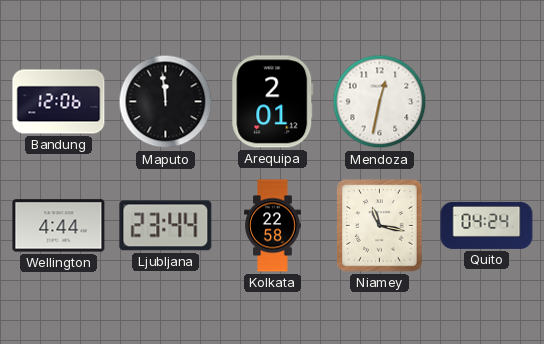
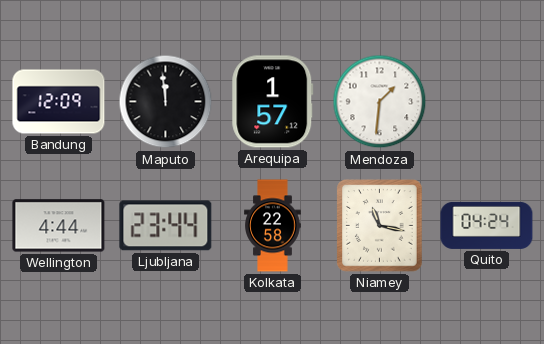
Bandung: 12:06 -> 12:09
Arequipa: 2:01 -> 1:57
Mendoza: 12:32 -> 1:31
